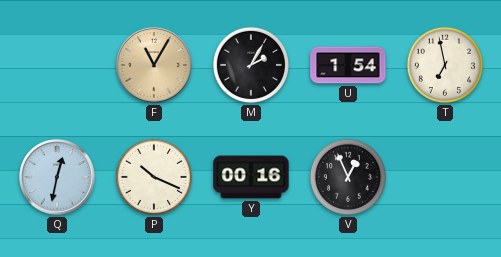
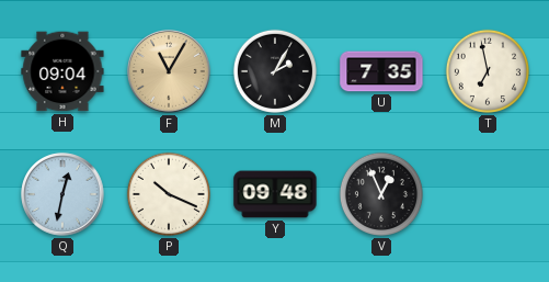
H: none -> 09:04
U: 1:54 -> 7:35
Y: 00:16 -> 09:48
